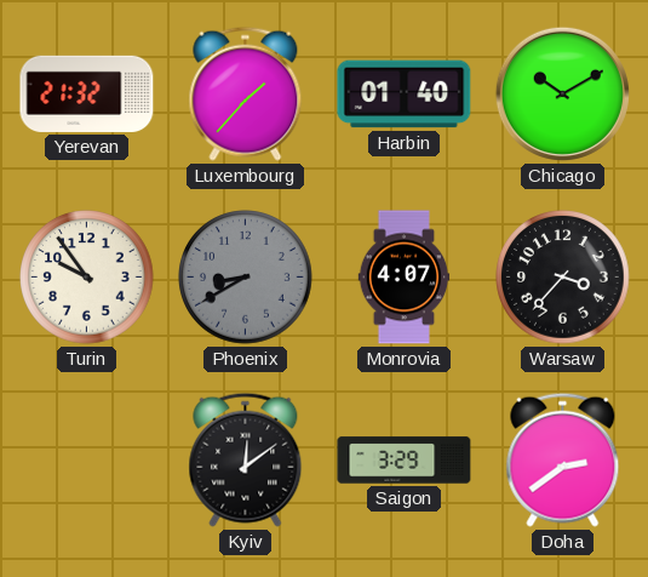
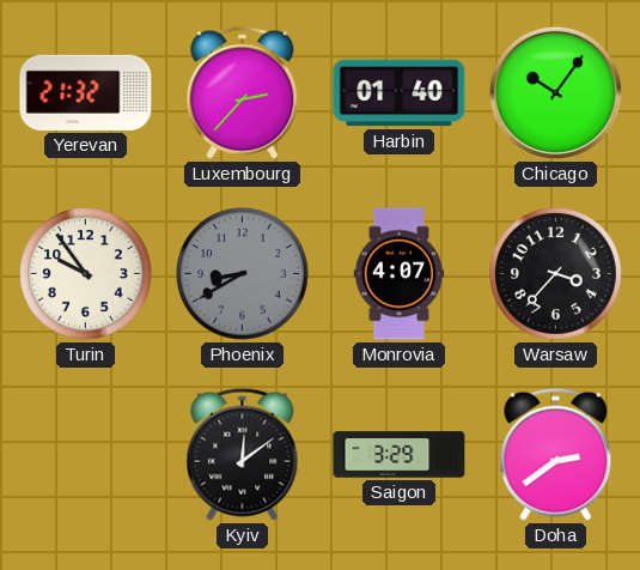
Luxembourg: 1:37 -> 2:37
Chicago: 10:10 -> 10:06
